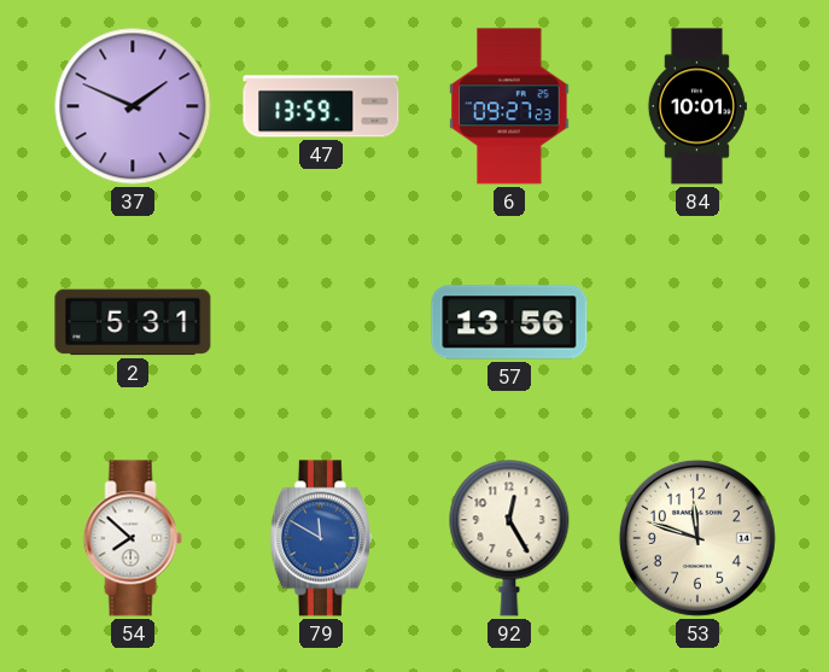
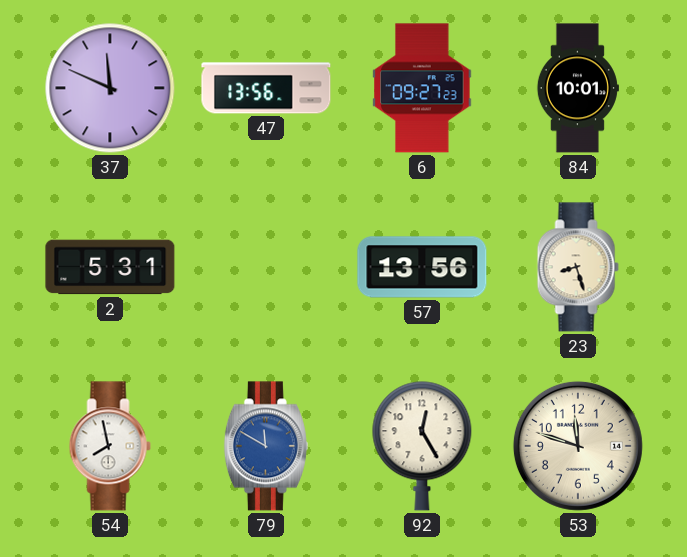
37: 1:49 -> 11:49
47: 13:59 -> 13:56
23: none -> 8:27
54: 7:52 -> 7:58
